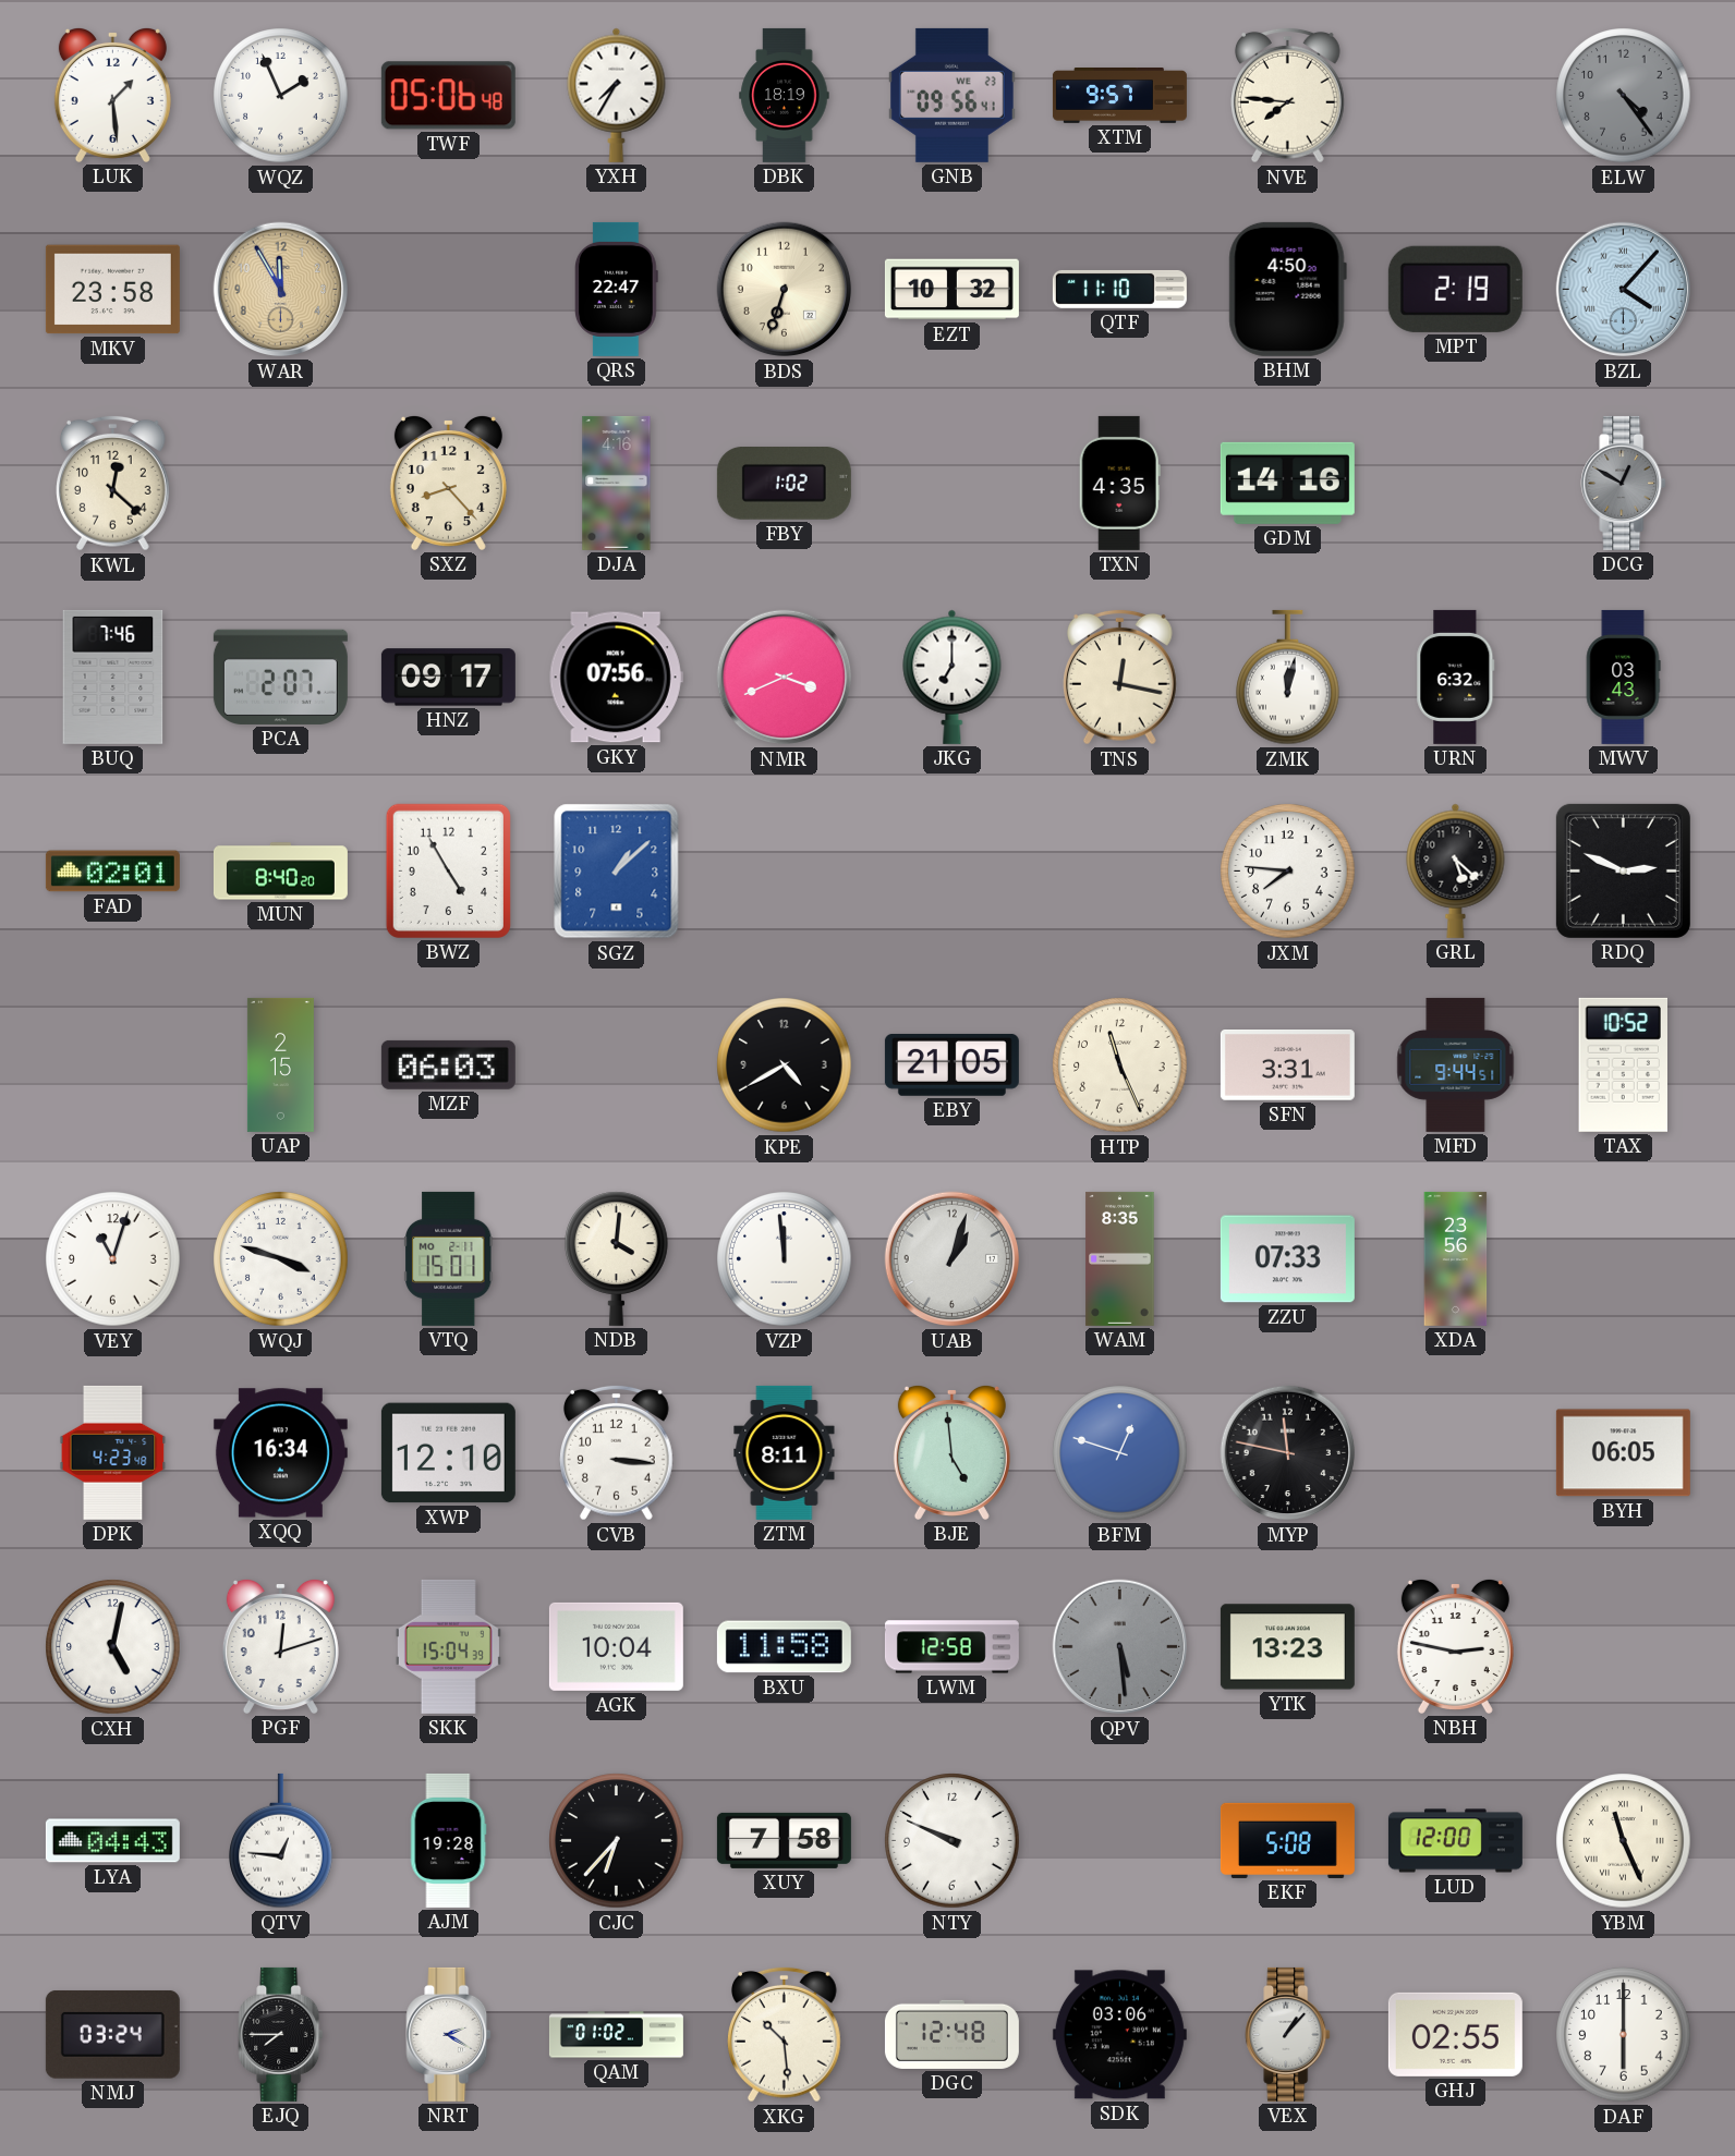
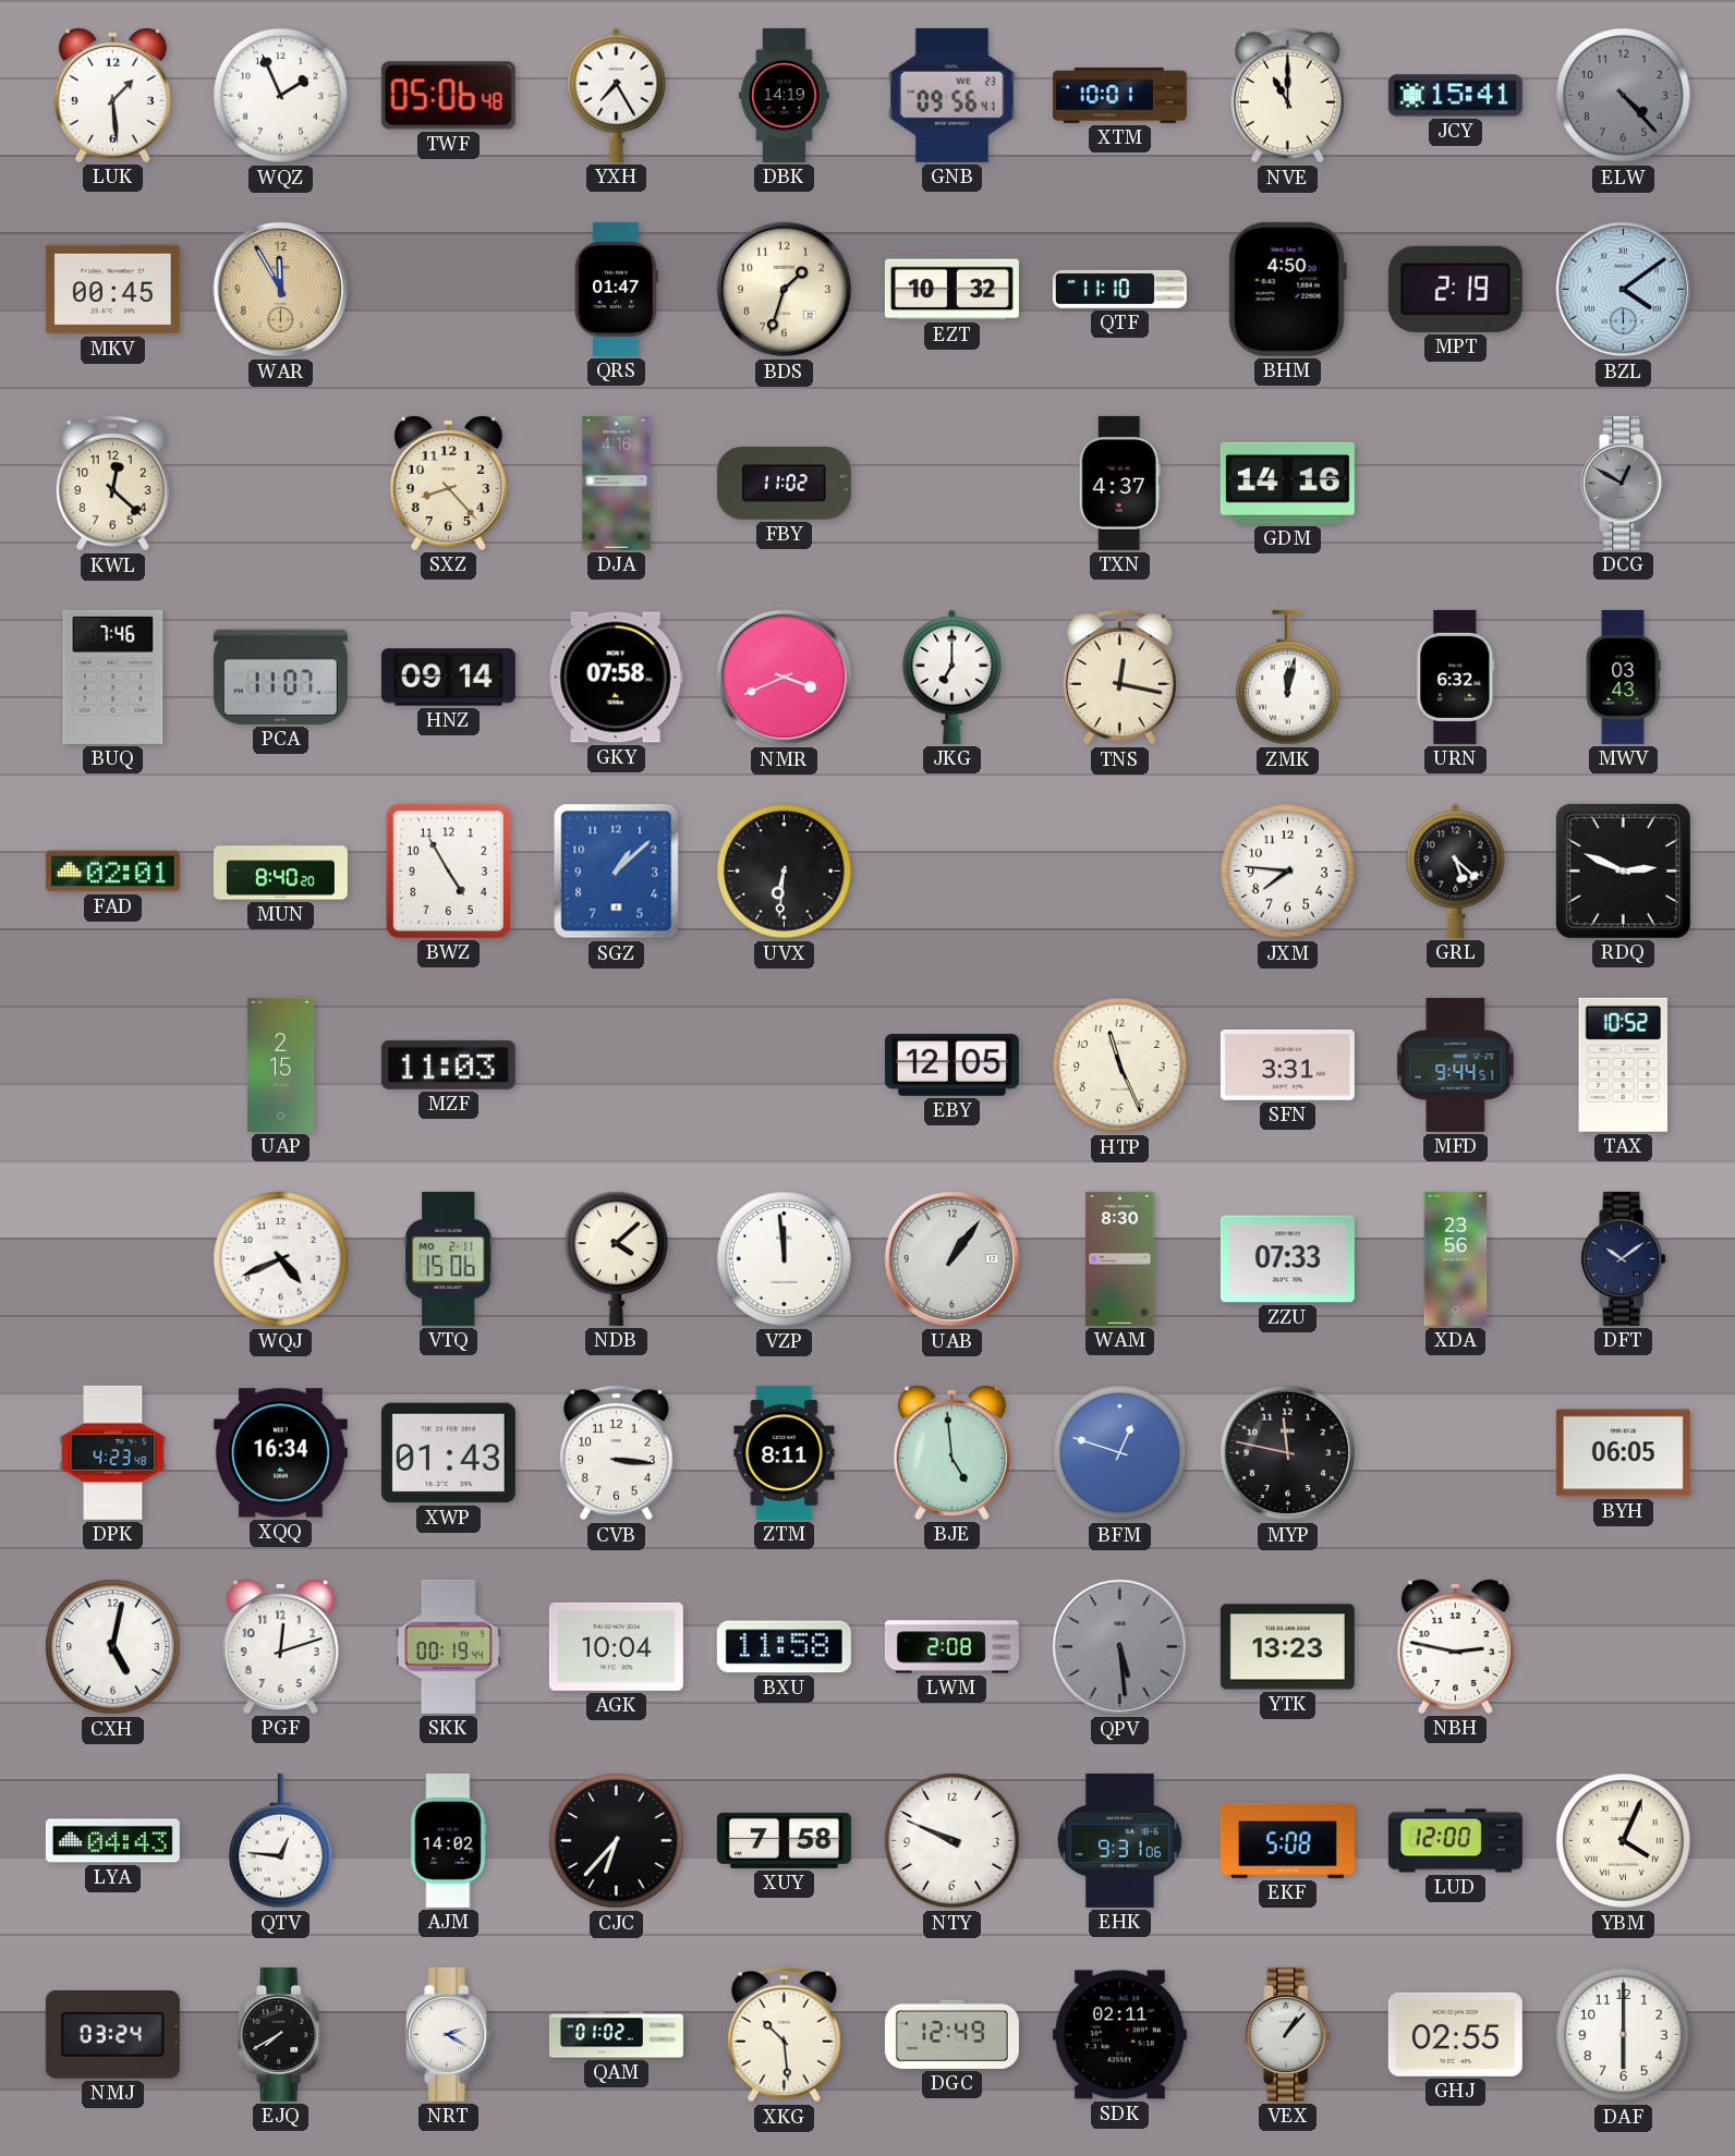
YXH: 7:35 -> 7:25
DBK: 18:19 -> 14:19
XTM: 9:57 -> 10:01
NVE: 7:46 -> 11:00
JCY: none -> 15:41
ELW: 4:24 -> 4:23
MKV: 23:58 -> 00:45
QRS: 22:47 -> 01:47
BDS: 6:33 -> 1:33
BZL: 4:07 -> 4:09
FBY: 1:02 -> 11:02
TXN: 4:35 -> 4:37
PCA: 2:07 -> 11:07
HNZ: 09:17 -> 09:14
GKY: 07:56 -> 07:58
UVX: none -> 6:31
MZF: 06:03 -> 11:03
KPE: 4:40 -> none
EBY: 21:05 -> 12:05
VEY: 11:03 -> none
WQJ: 3:48 -> 4:41
VTQ: 15:01 -> 15:06
NDB: 4:01 -> 4:08
UAB: 1:03 -> 1:06
WAM: 8:35 -> 8:30
DFT: none -> 10:09
XWP: 12:10 -> 01:43
SKK: 15:04 -> 00:19
LWM: 12:58 -> 2:08
AJM: 19:28 -> 14:02
EHK: none -> 9:31
YBM: 11:26 -> 4:04
EJQ: 7:45 -> 7:40
DGC: 12:48 -> 12:49
SDK: 03:06 -> 02:11
